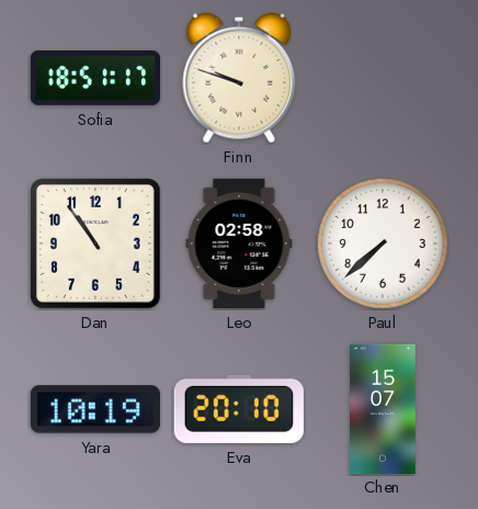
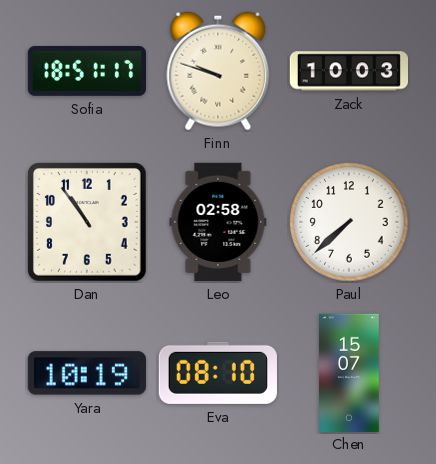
Zack: none -> 10:03
Eva: 20:10 -> 08:10
